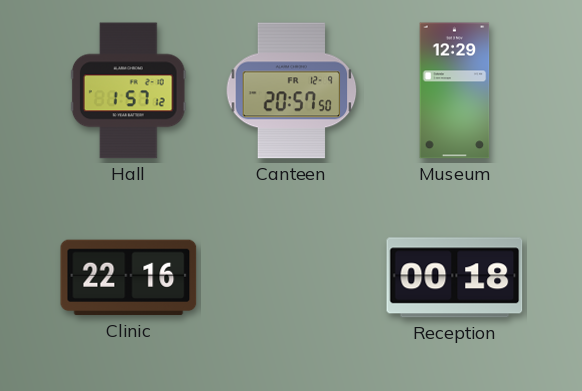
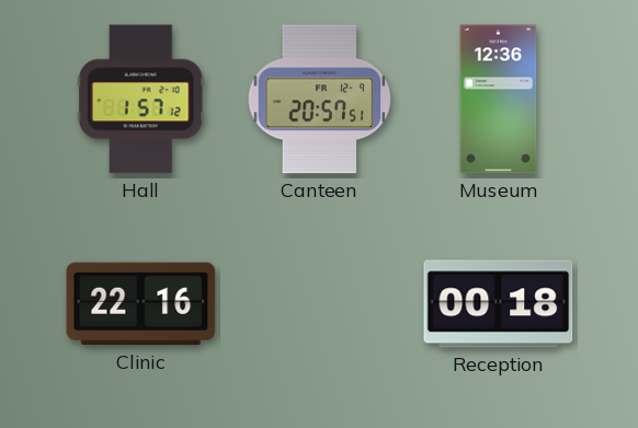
Canteen: 20:57:50 -> 20:57:51
Museum: 12:29 -> 12:36
